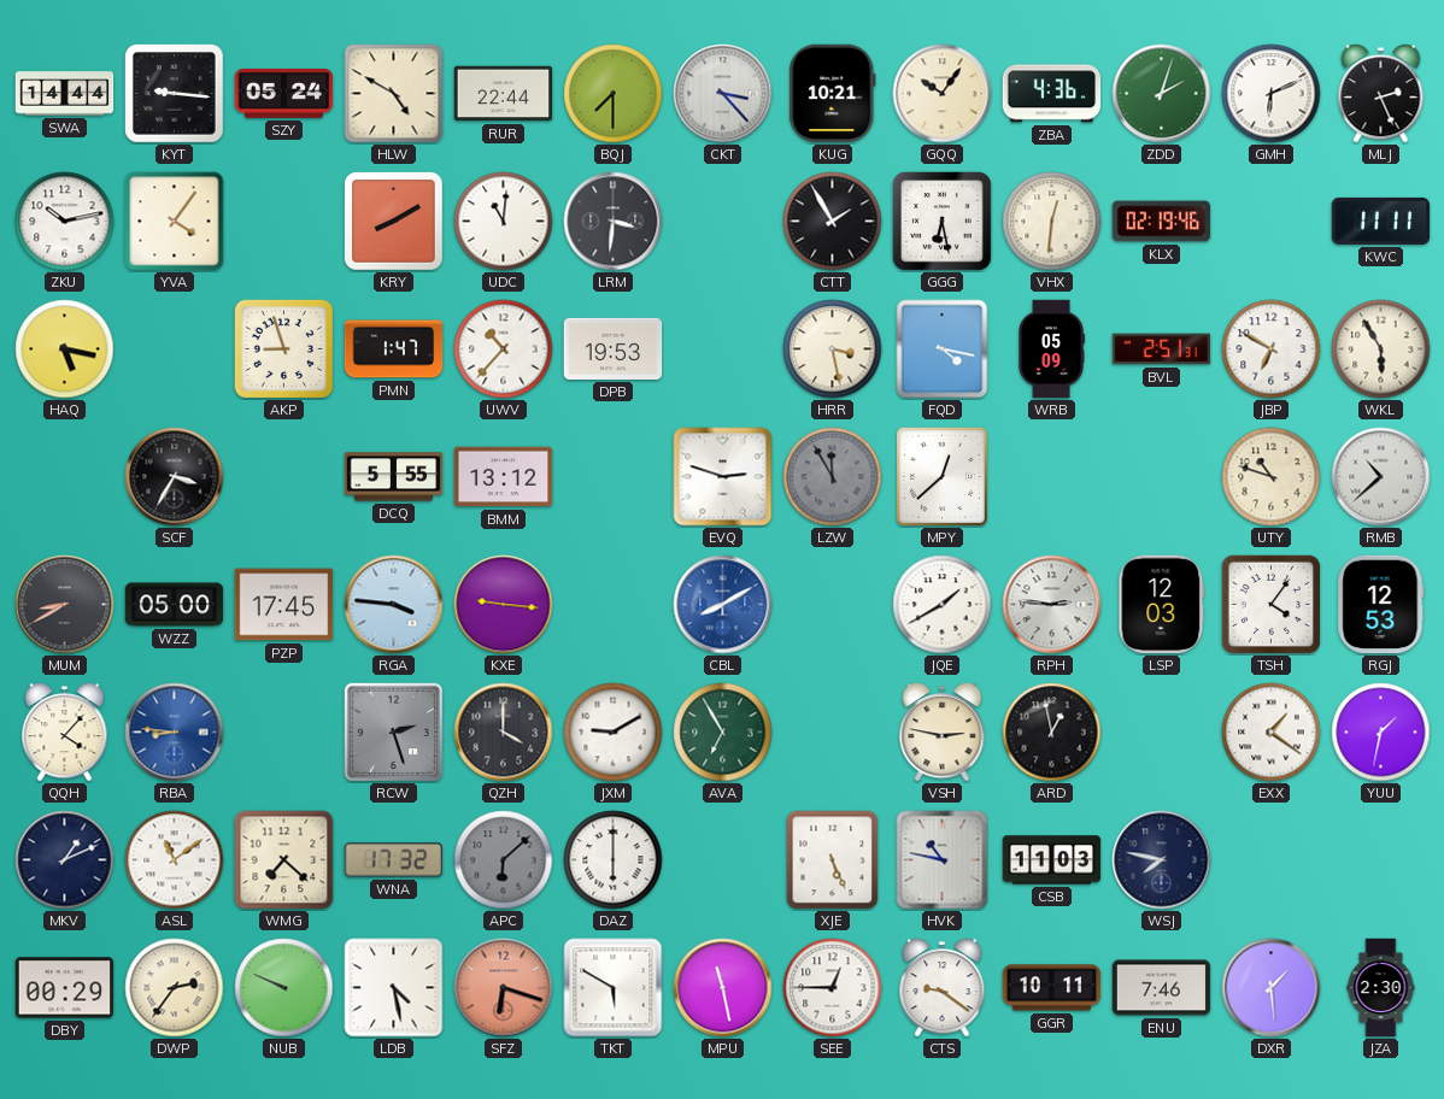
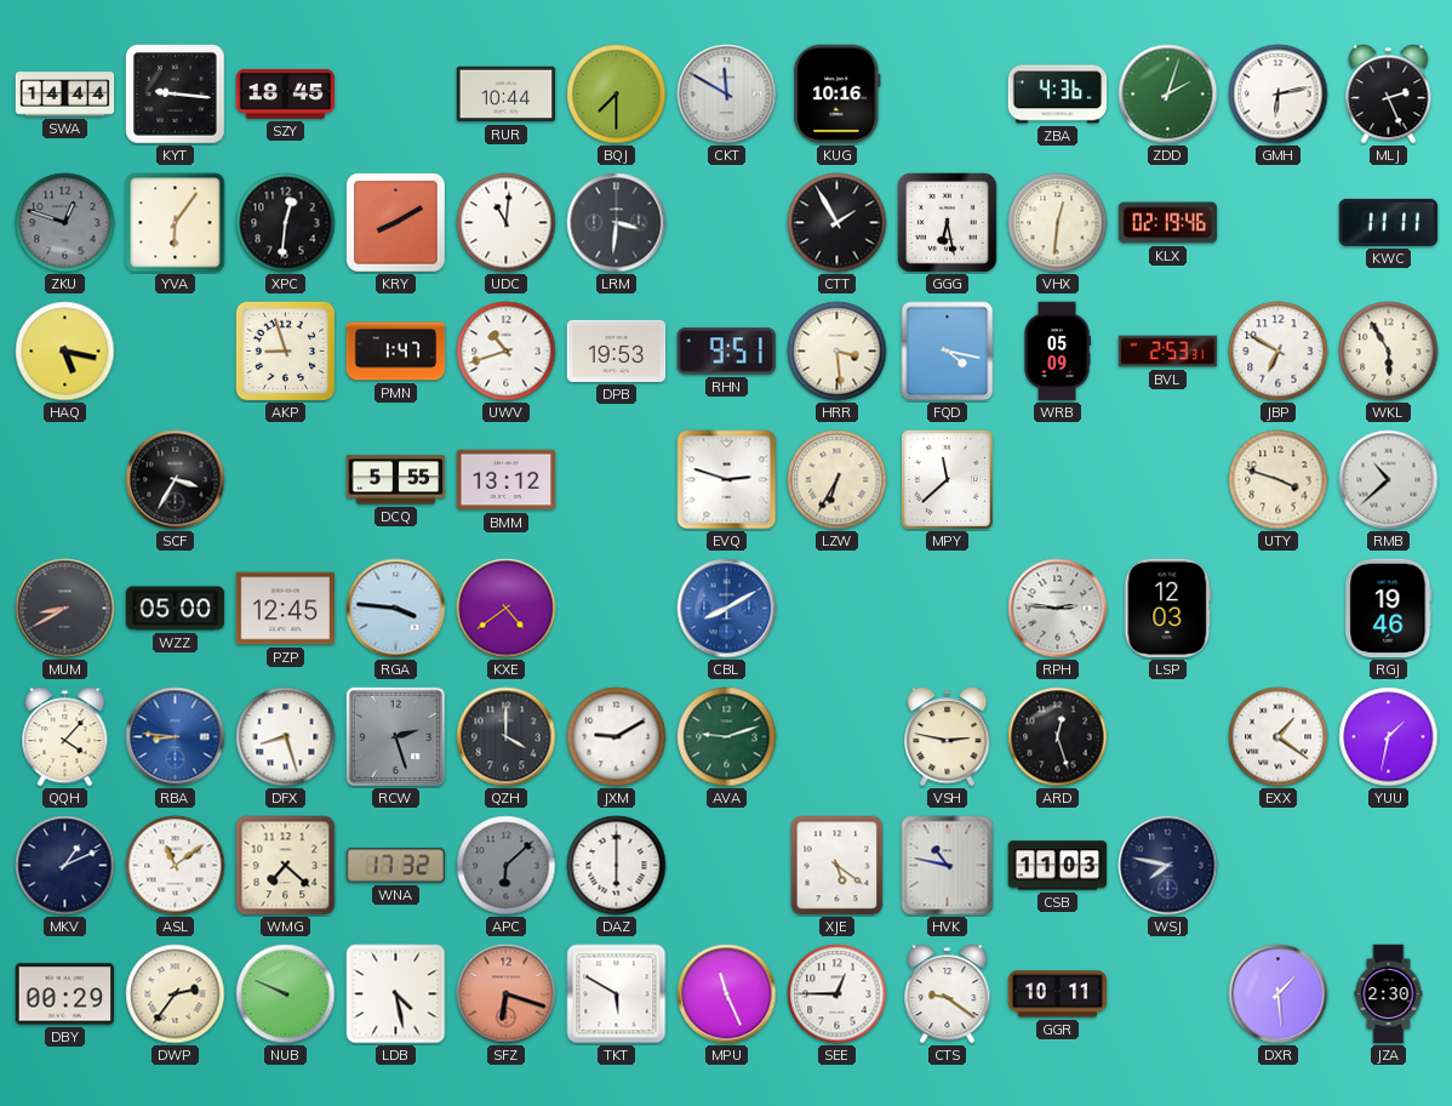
SZY: 05:24 -> 18:45
HLW: 4:50 -> none
RUR: 22:44 -> 10:44
CKT: 3:23 -> 11:50
KUG: 10:21 -> 10:16
GQQ: 10:06 -> none
GMH: 6:11 -> 6:13
ZKU: 10:13 -> 12:48
ZKU dial: white -> grey
YVA: 4:06 -> 6:06
XPC: none -> 12:31
UWV: 10:37 -> 10:42
RHN: none -> 9:51
HRR: 3:28 -> 3:29
BVL: 2:51 -> 2:53
LZW: 11:55 -> 6:35
LZW dial: grey -> cream
MPY: 12:38 -> 11:38
UTY: 10:48 -> 3:48
PZP: 17:45 -> 12:45
KXE: 9:16 -> 4:39
JQE: 1:40 -> none
TSH: 4:06 -> none
RGJ: 12:53 -> 19:46
DFX: none -> 8:27
AVA: 6:55 -> 9:12
ARD: 12:58 -> 12:27
XJE: 5:26 -> 5:21
MPU: 11:28 -> 11:26
ENU: 7:46 -> none
